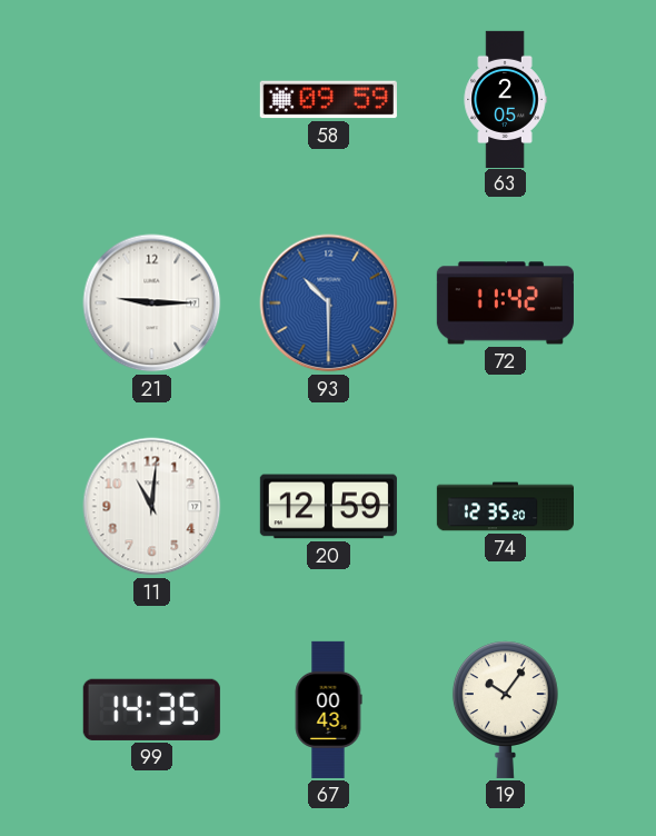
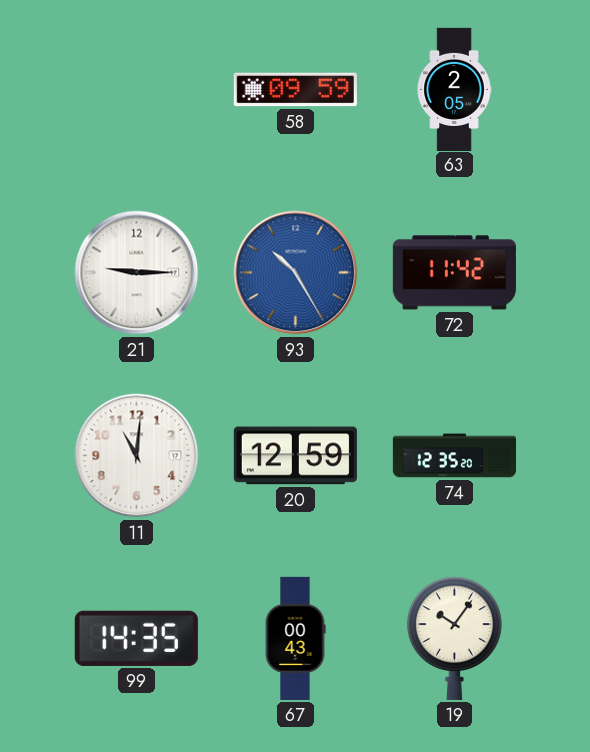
93: 10:30 -> 10:25
